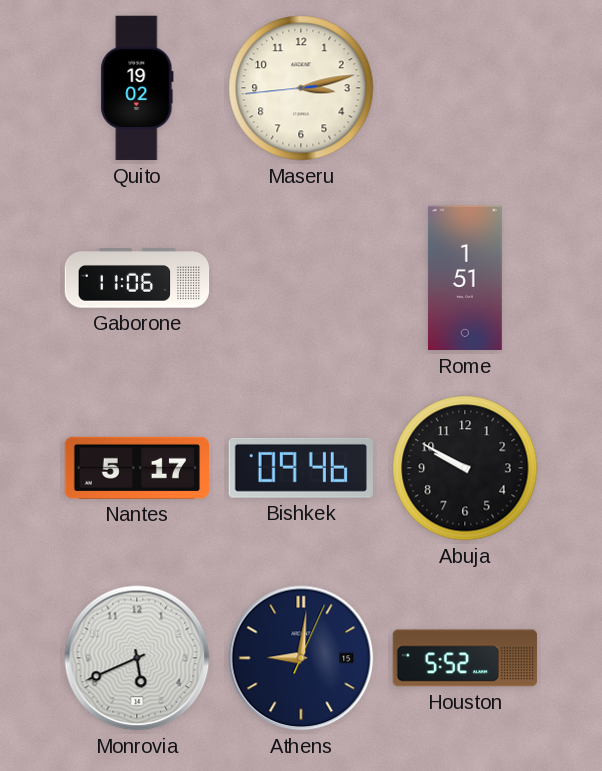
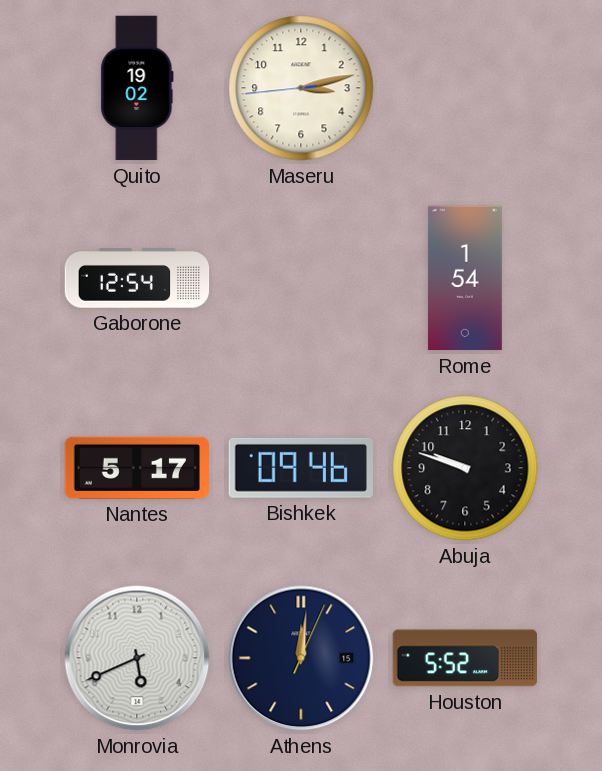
Gaborone: 11:06 -> 12:54
Rome: 1:51 -> 1:54
Abuja: 9:50 -> 9:48
Athens: 9:01 -> 12:01
